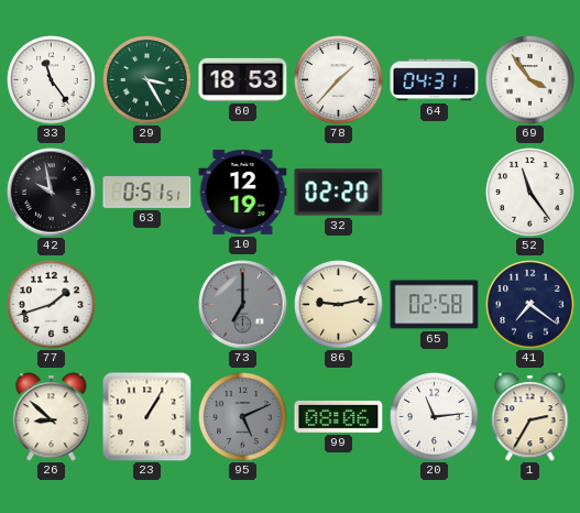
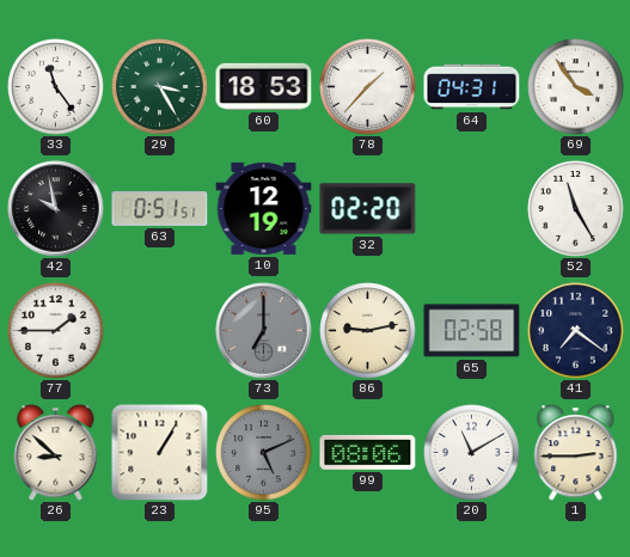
52: 11:24 -> 11:25
77: 1:42 -> 1:45
20: 11:14 -> 11:10
1: 2:35 -> 2:45
